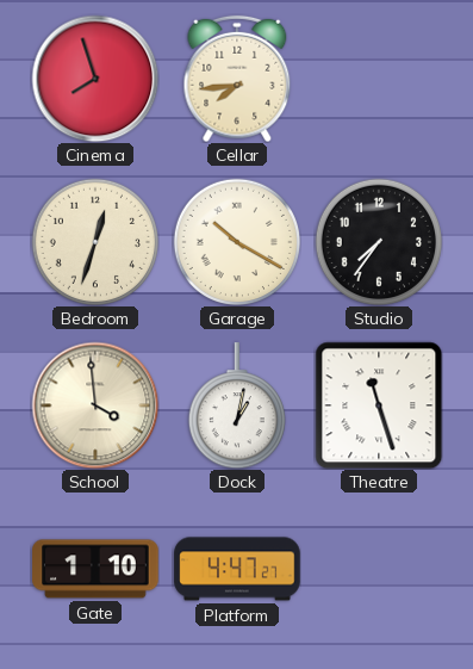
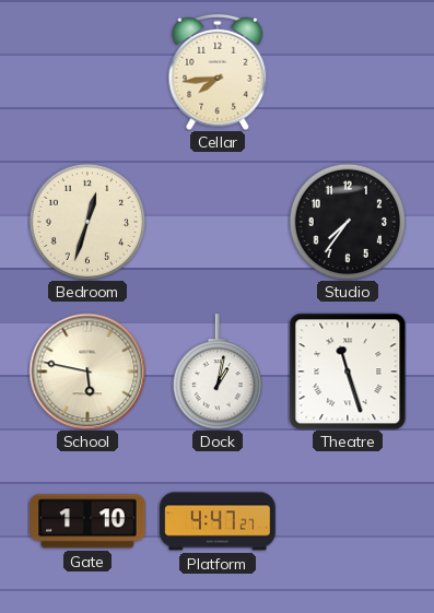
Cinema: 7:57 -> none
Garage: 10:20 -> none
School: 3:59 -> 5:47
